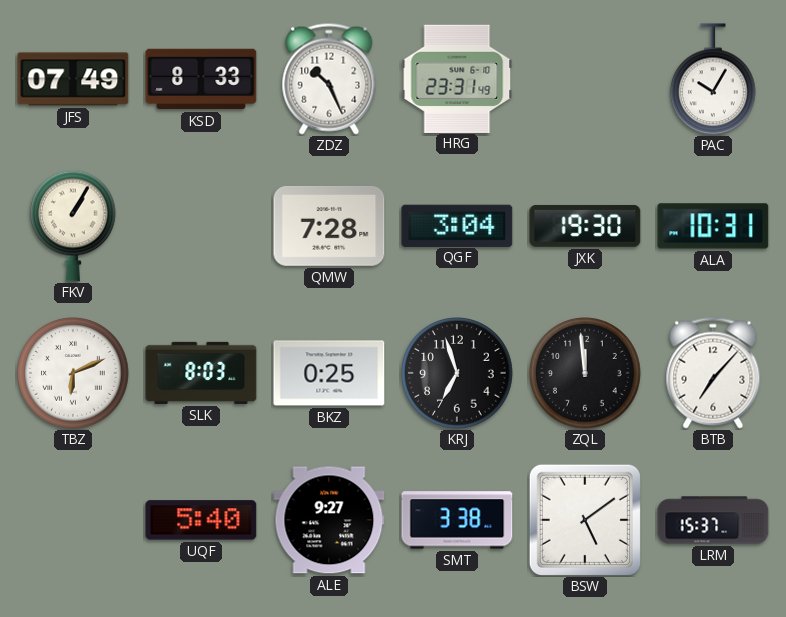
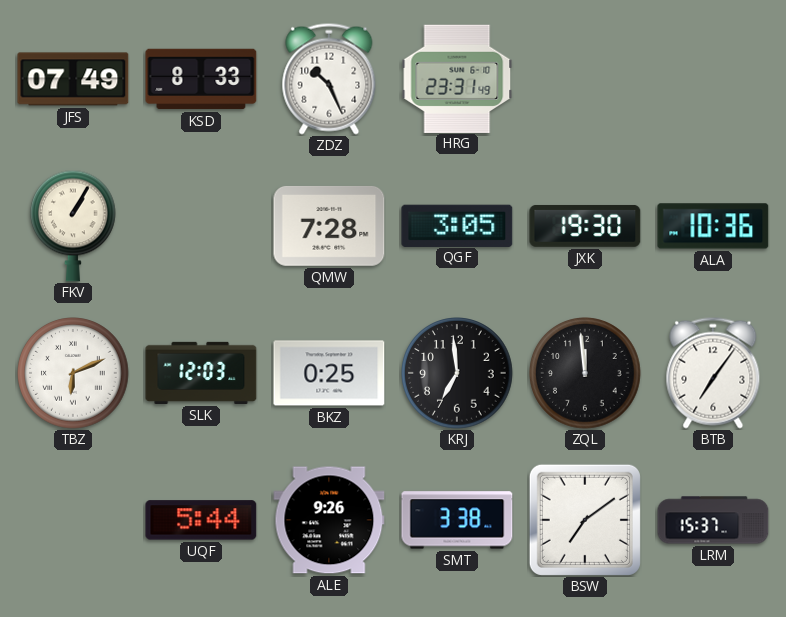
PAC: 10:05 -> none
QGF: 3:04 -> 3:05
ALA: 10:31 -> 10:36
SLK: 8:03 -> 12:03
KRJ: 6:57 -> 6:59
BTB: 7:07 -> 7:06
UQF: 5:40 -> 5:44
ALE: 9:27 -> 9:26
BSW: 5:09 -> 7:09
